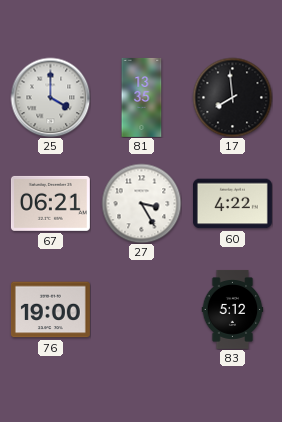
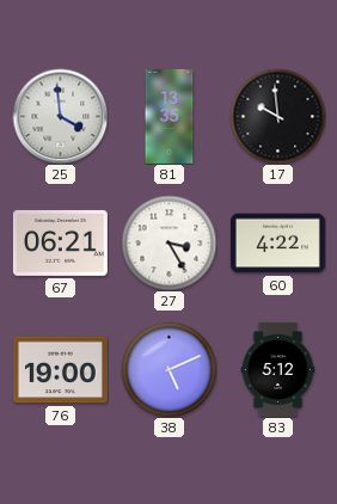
25: 4:00 -> 3:59
17: 7:59 -> 9:59
38: none -> 5:11
